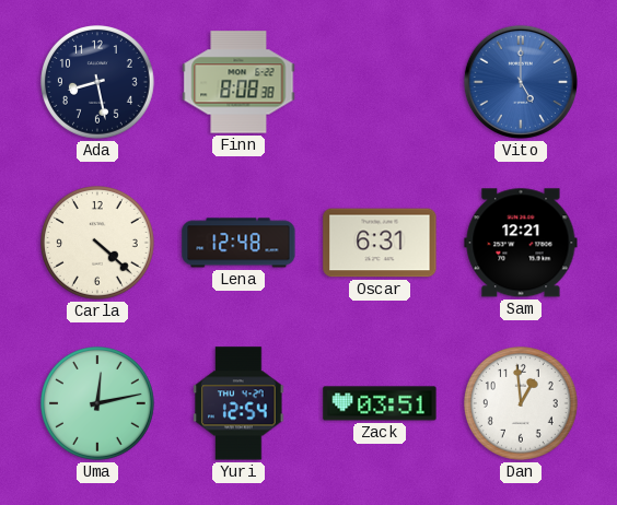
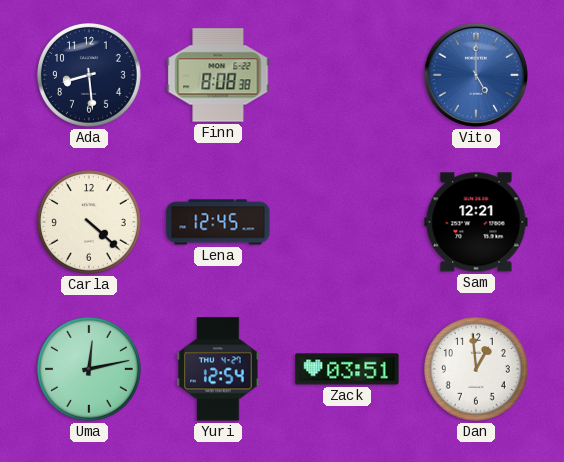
Ada: 8:28 -> 8:29
Lena: 12:48 -> 12:45
Oscar: 6:31 -> none
